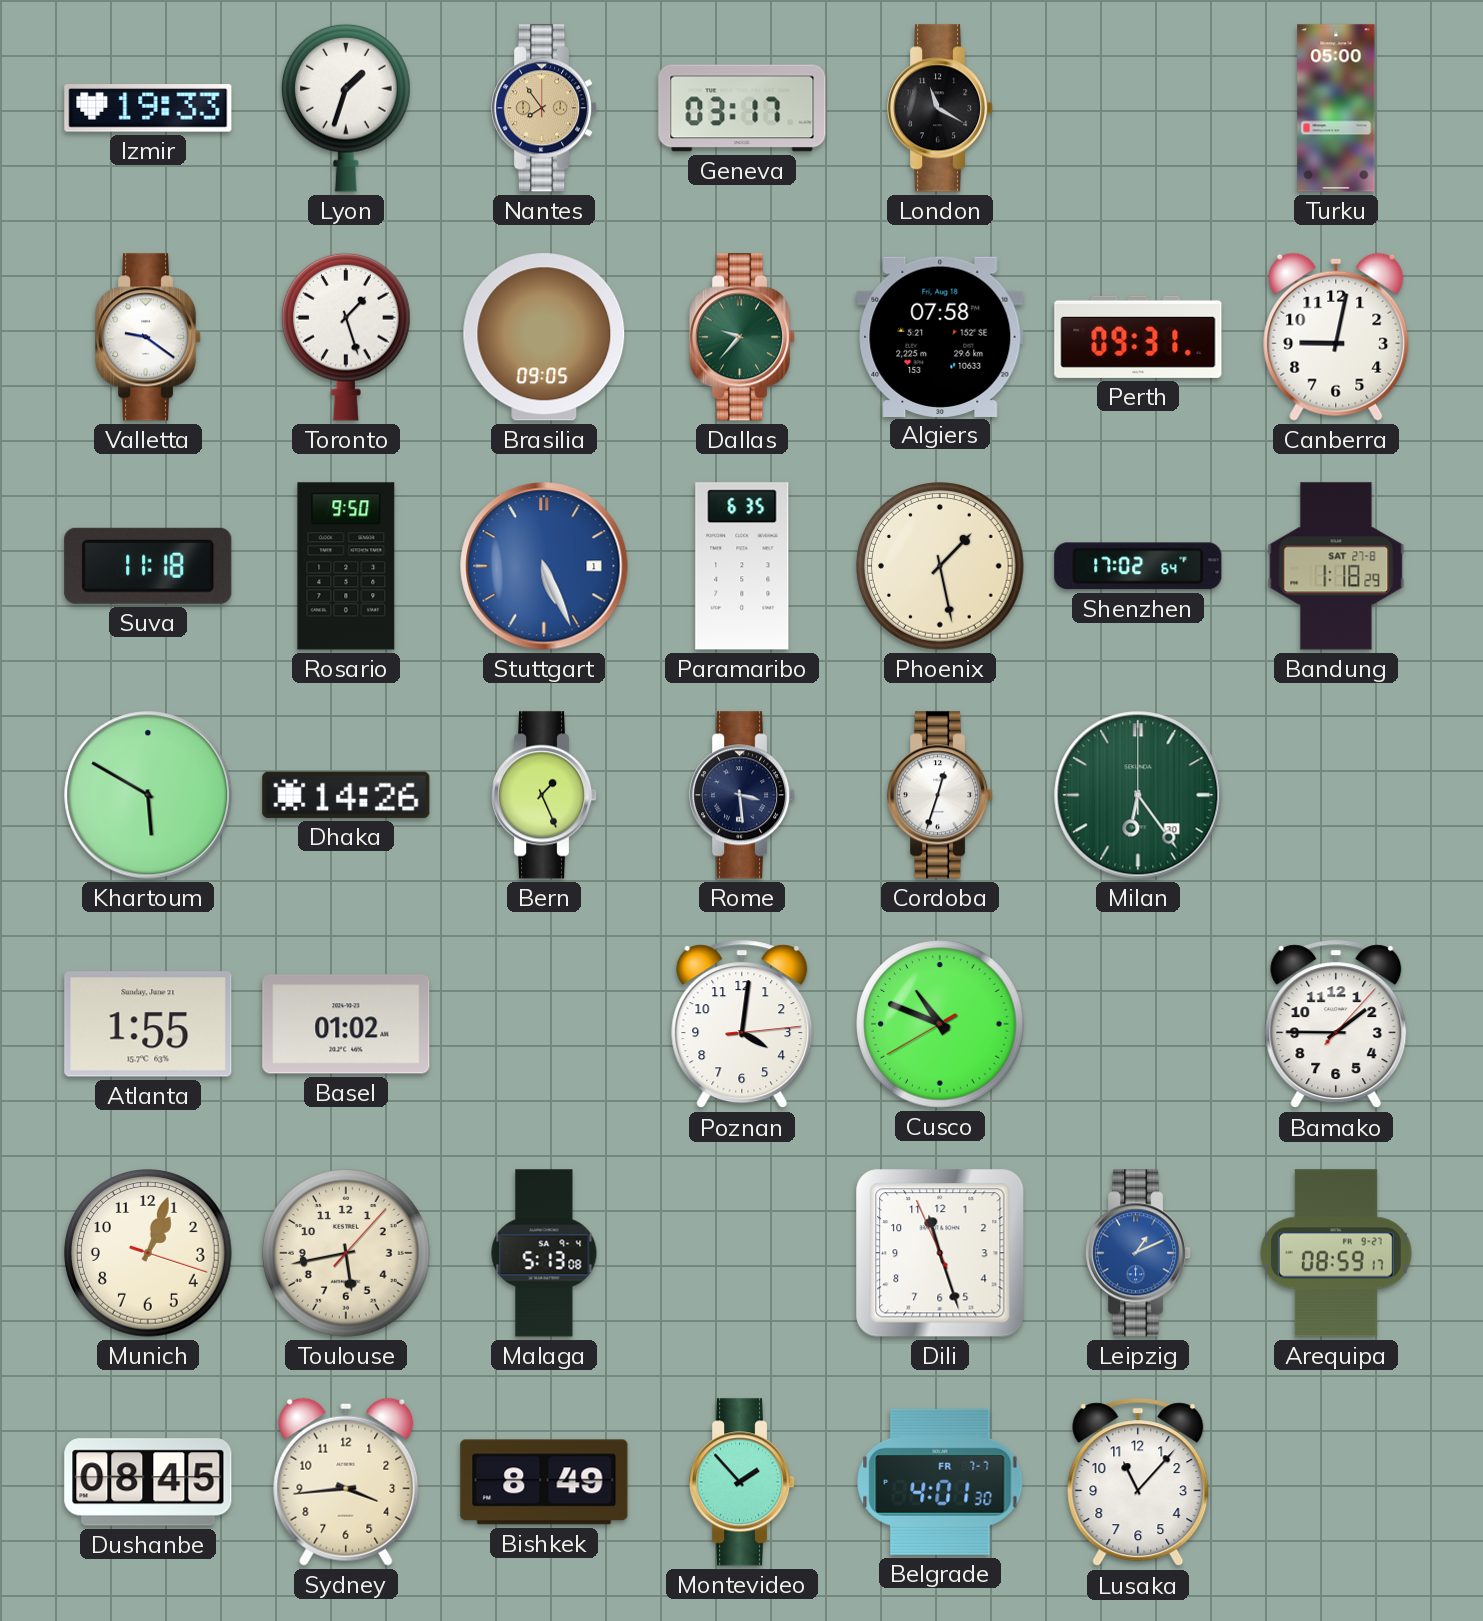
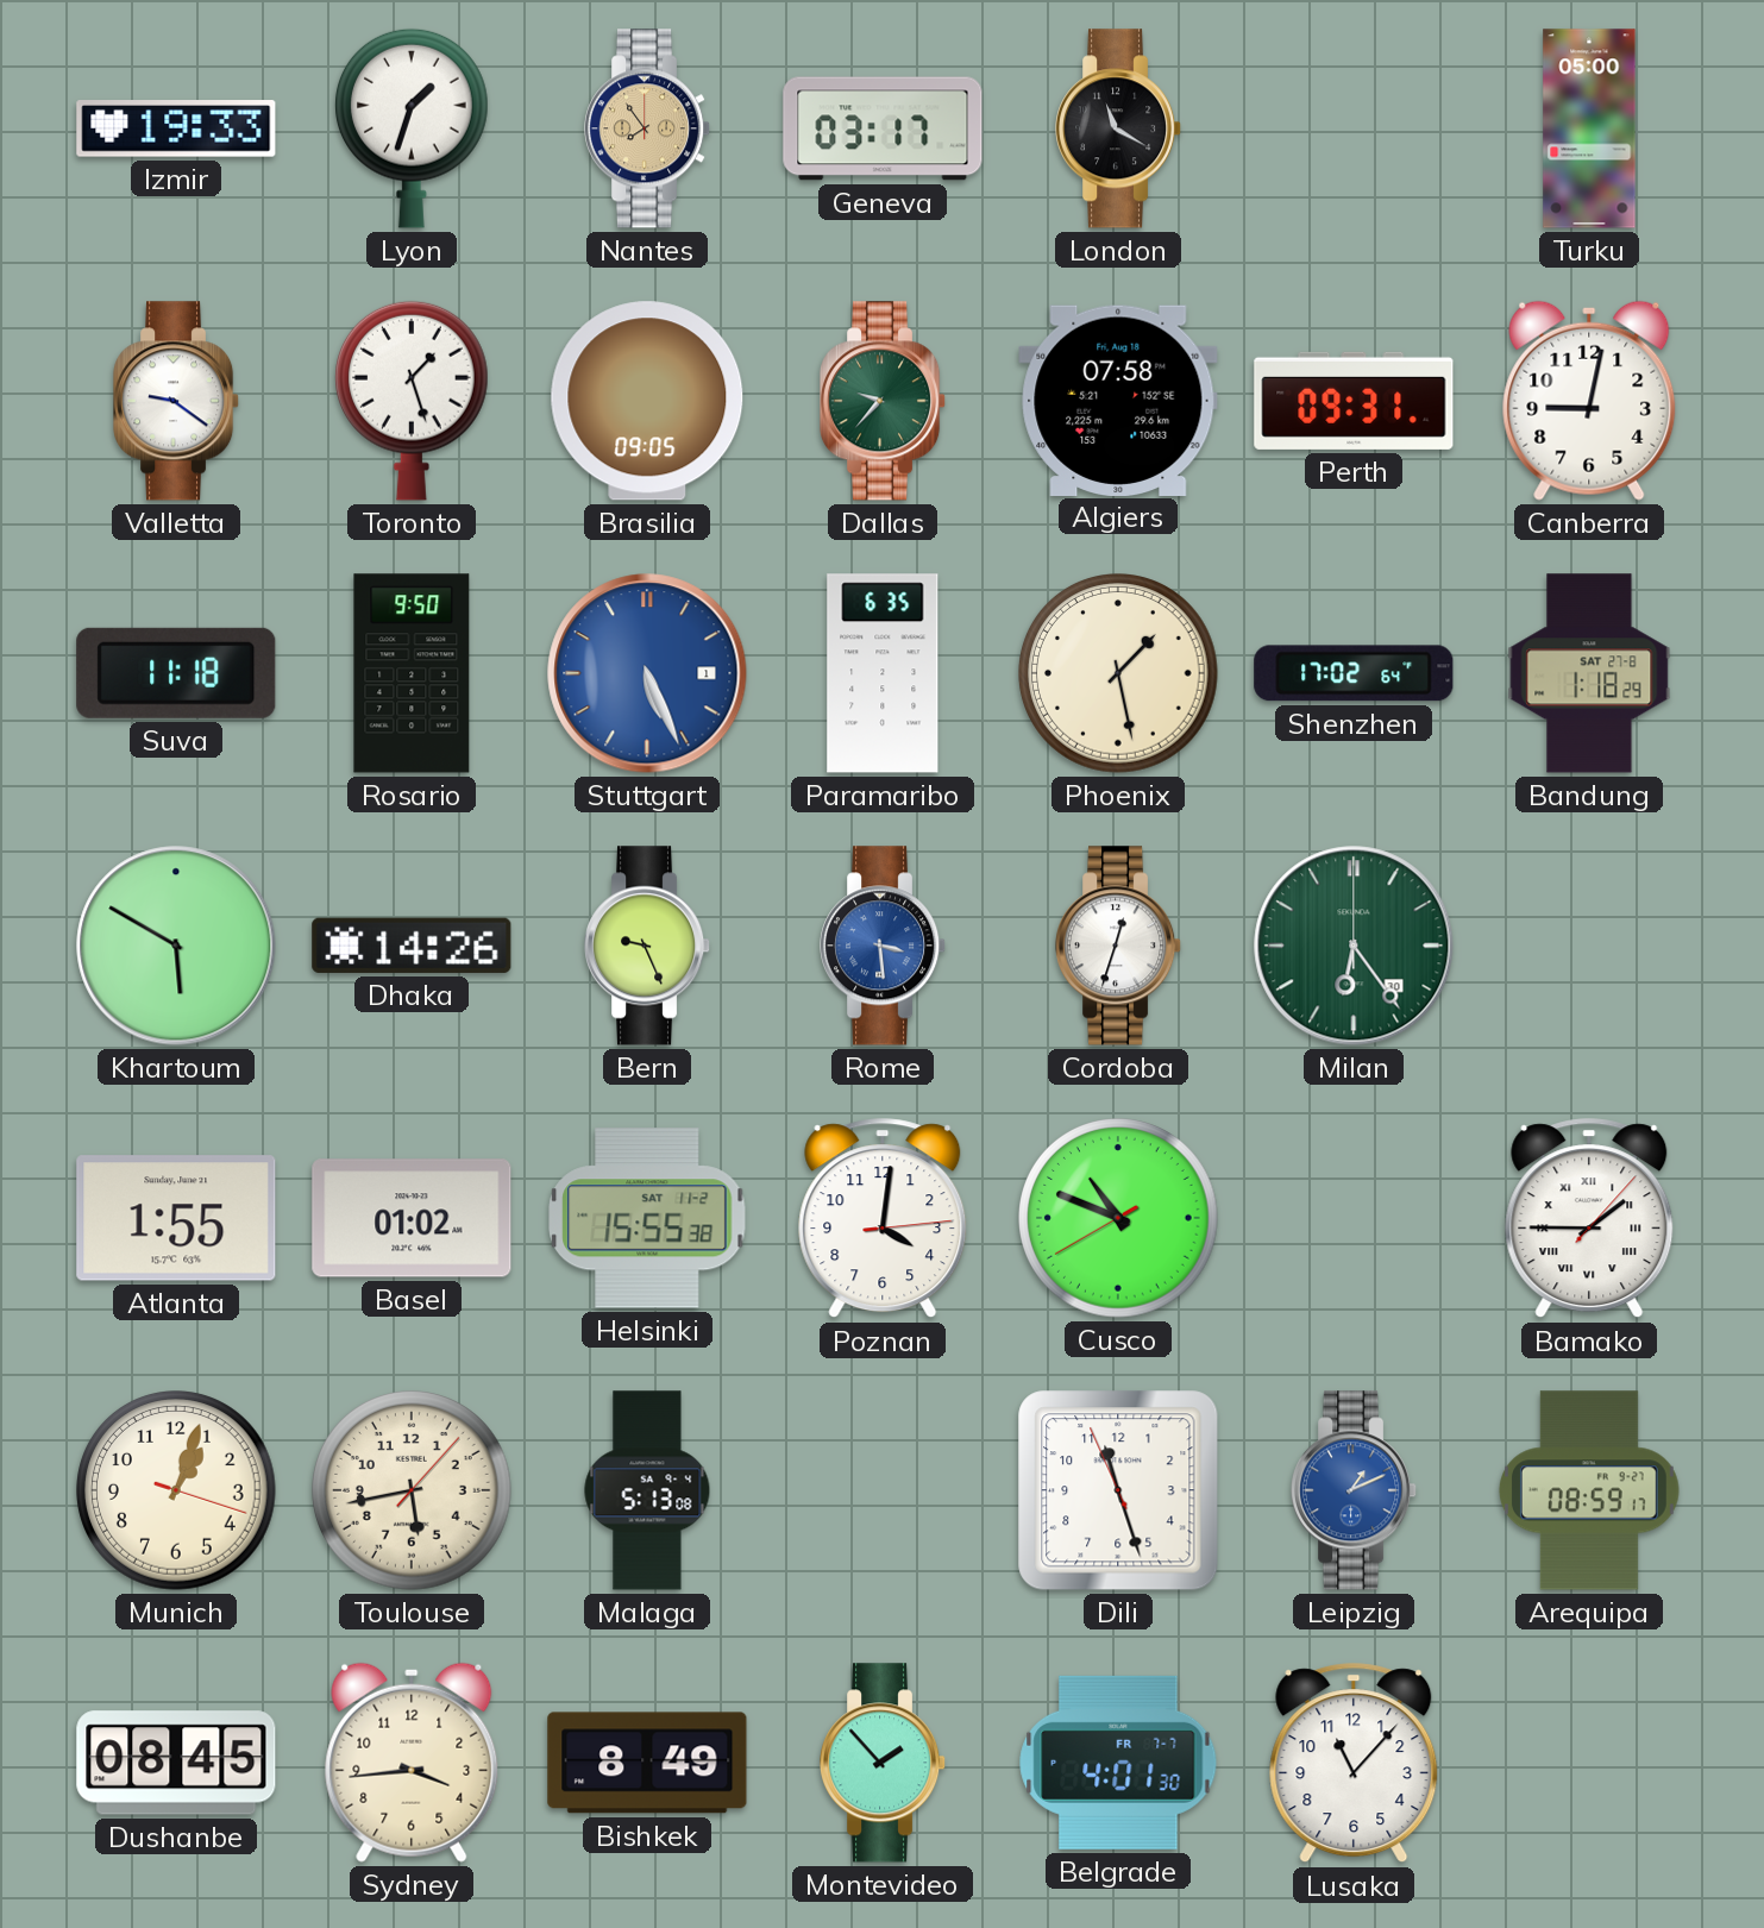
Bern: 1:26 -> 9:26
Rome dial: navy -> blue
Helsinki: none -> 15:55
Bamako numerals: Arabic -> Roman
